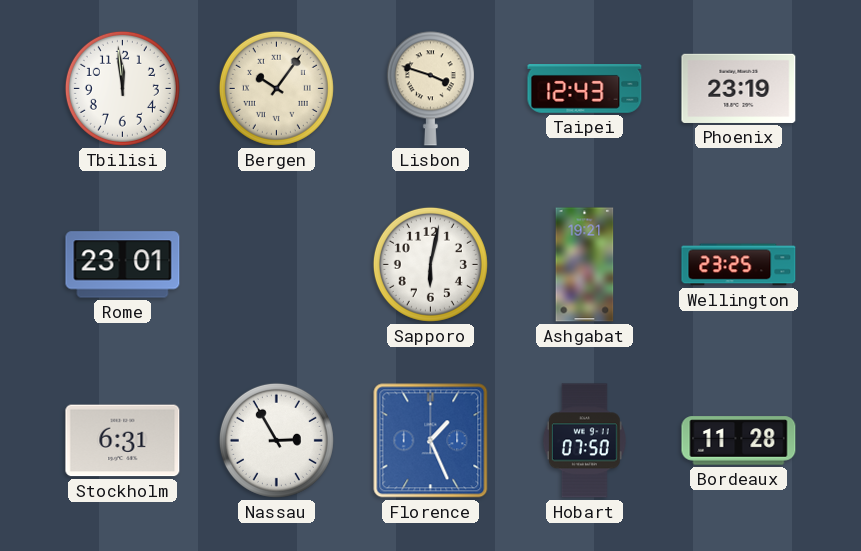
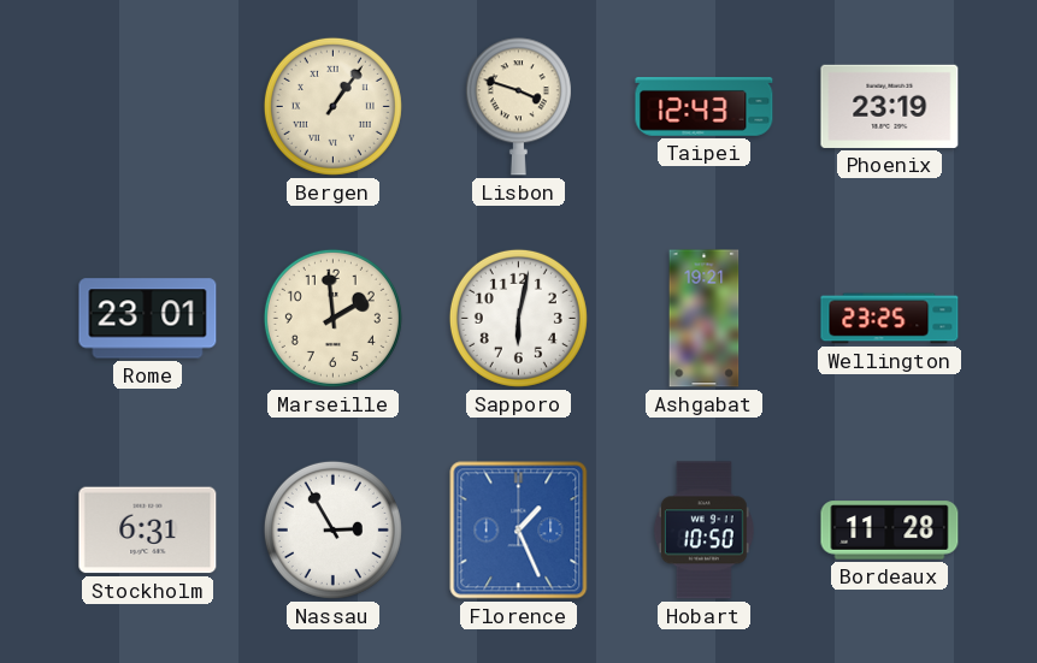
Tbilisi: 11:59 -> none
Bergen: 10:06 -> 1:06
Marseille: none -> 1:59
Hobart: 07:50 -> 10:50
